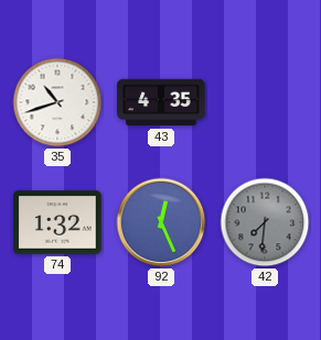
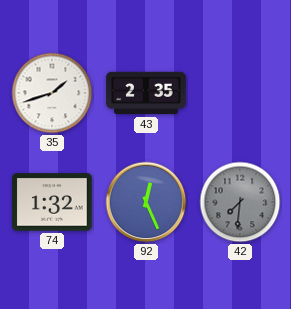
35: 10:42 -> 1:42
43: 4:35 -> 2:35
